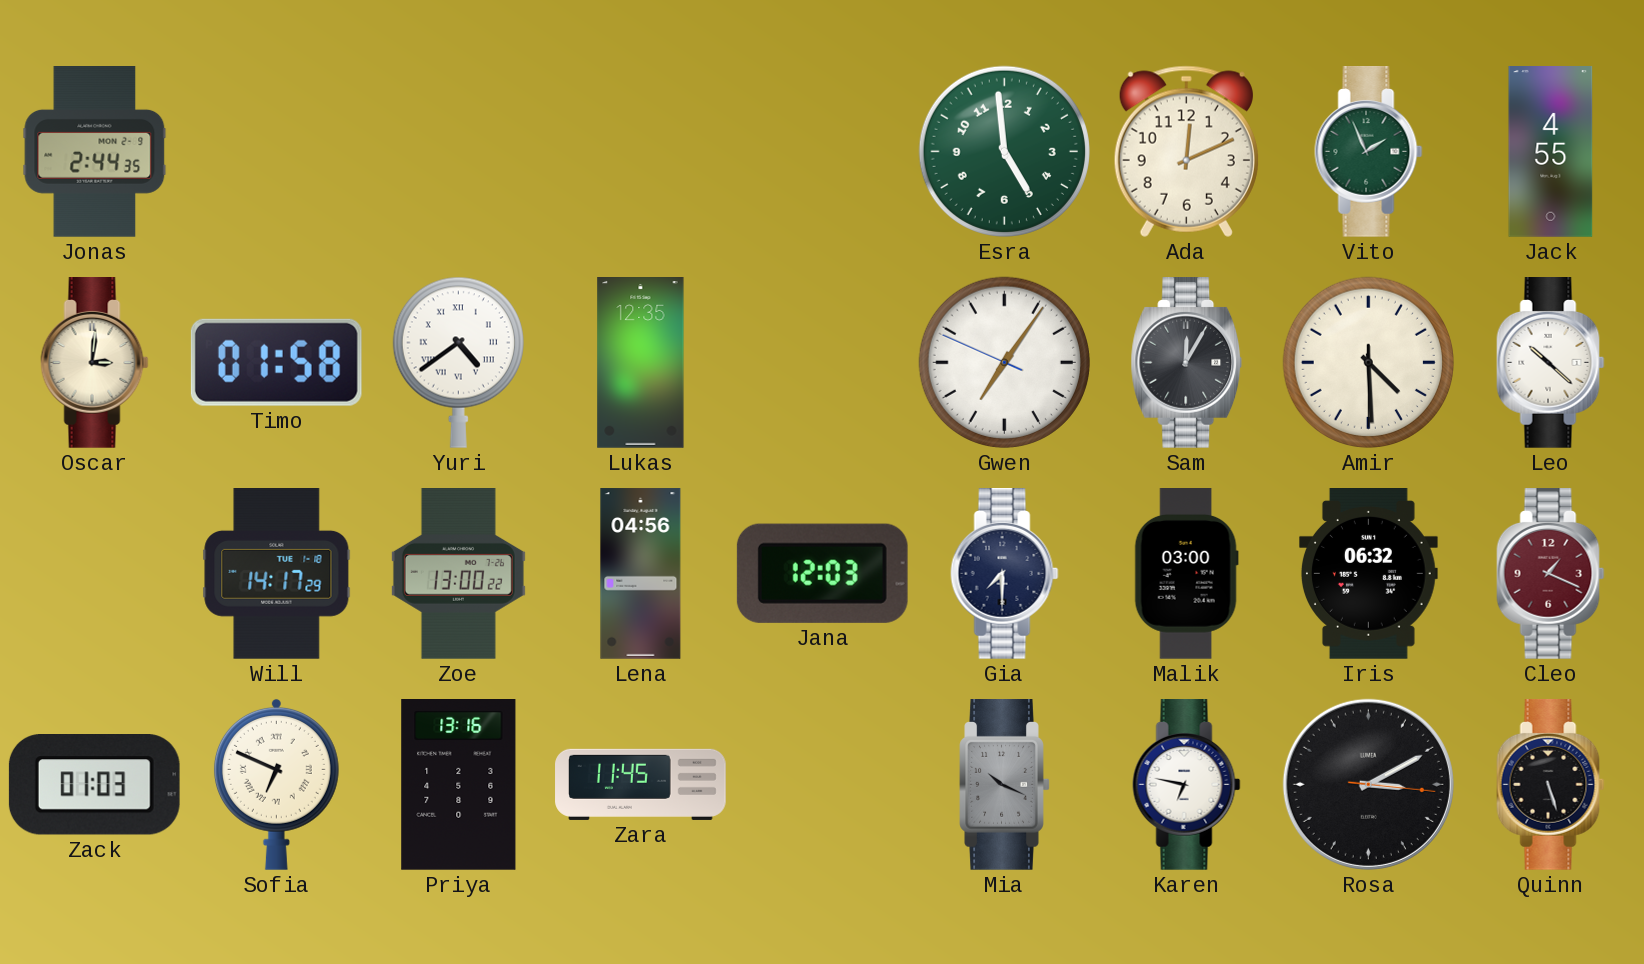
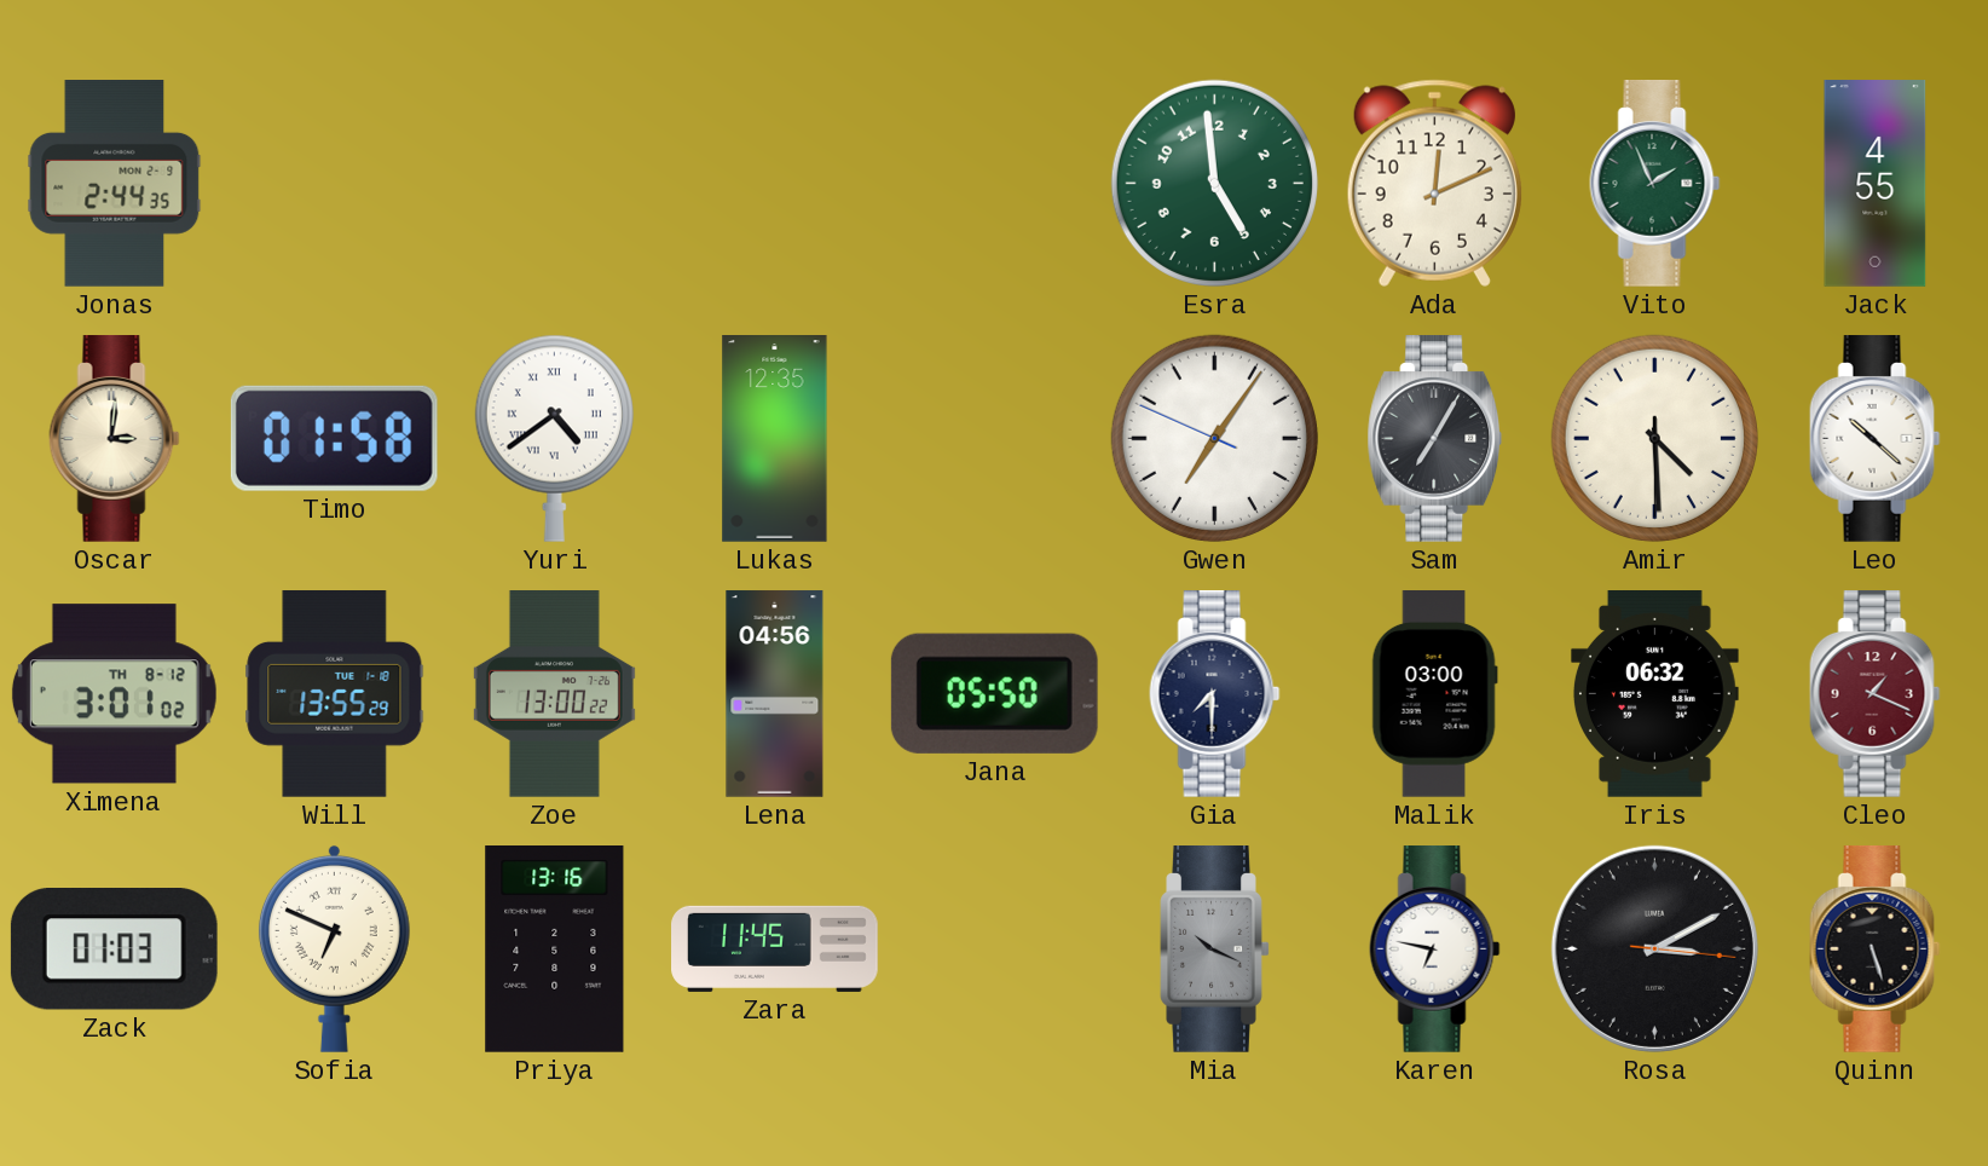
Sam: 12:05 -> 7:05
Ximena: none -> 3:01
Will: 14:17 -> 13:55
Jana: 12:03 -> 05:50
